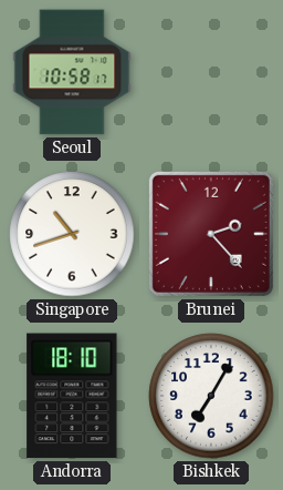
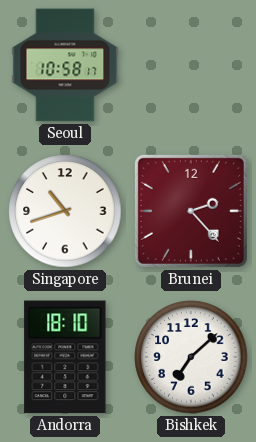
Bishkek: 7:05 -> 7:08
